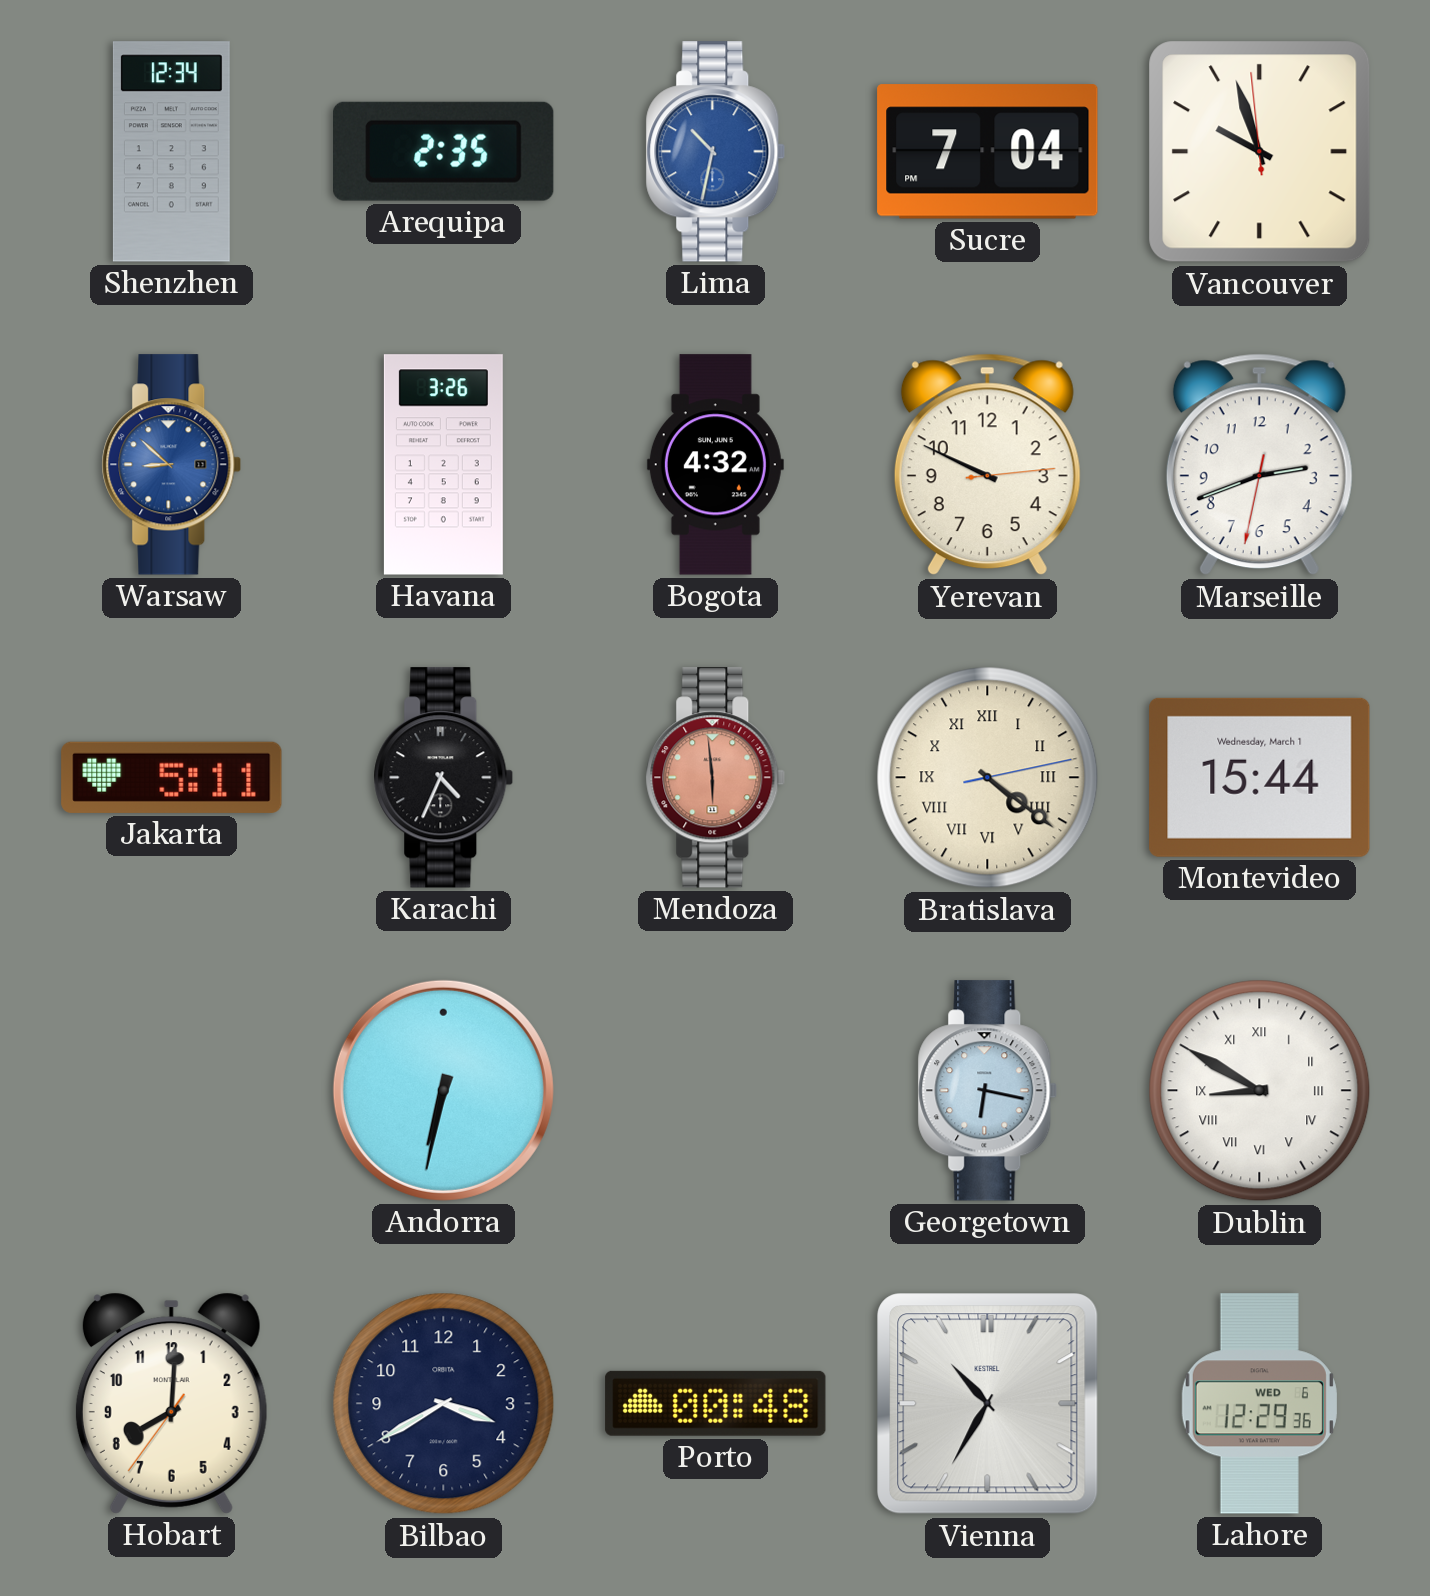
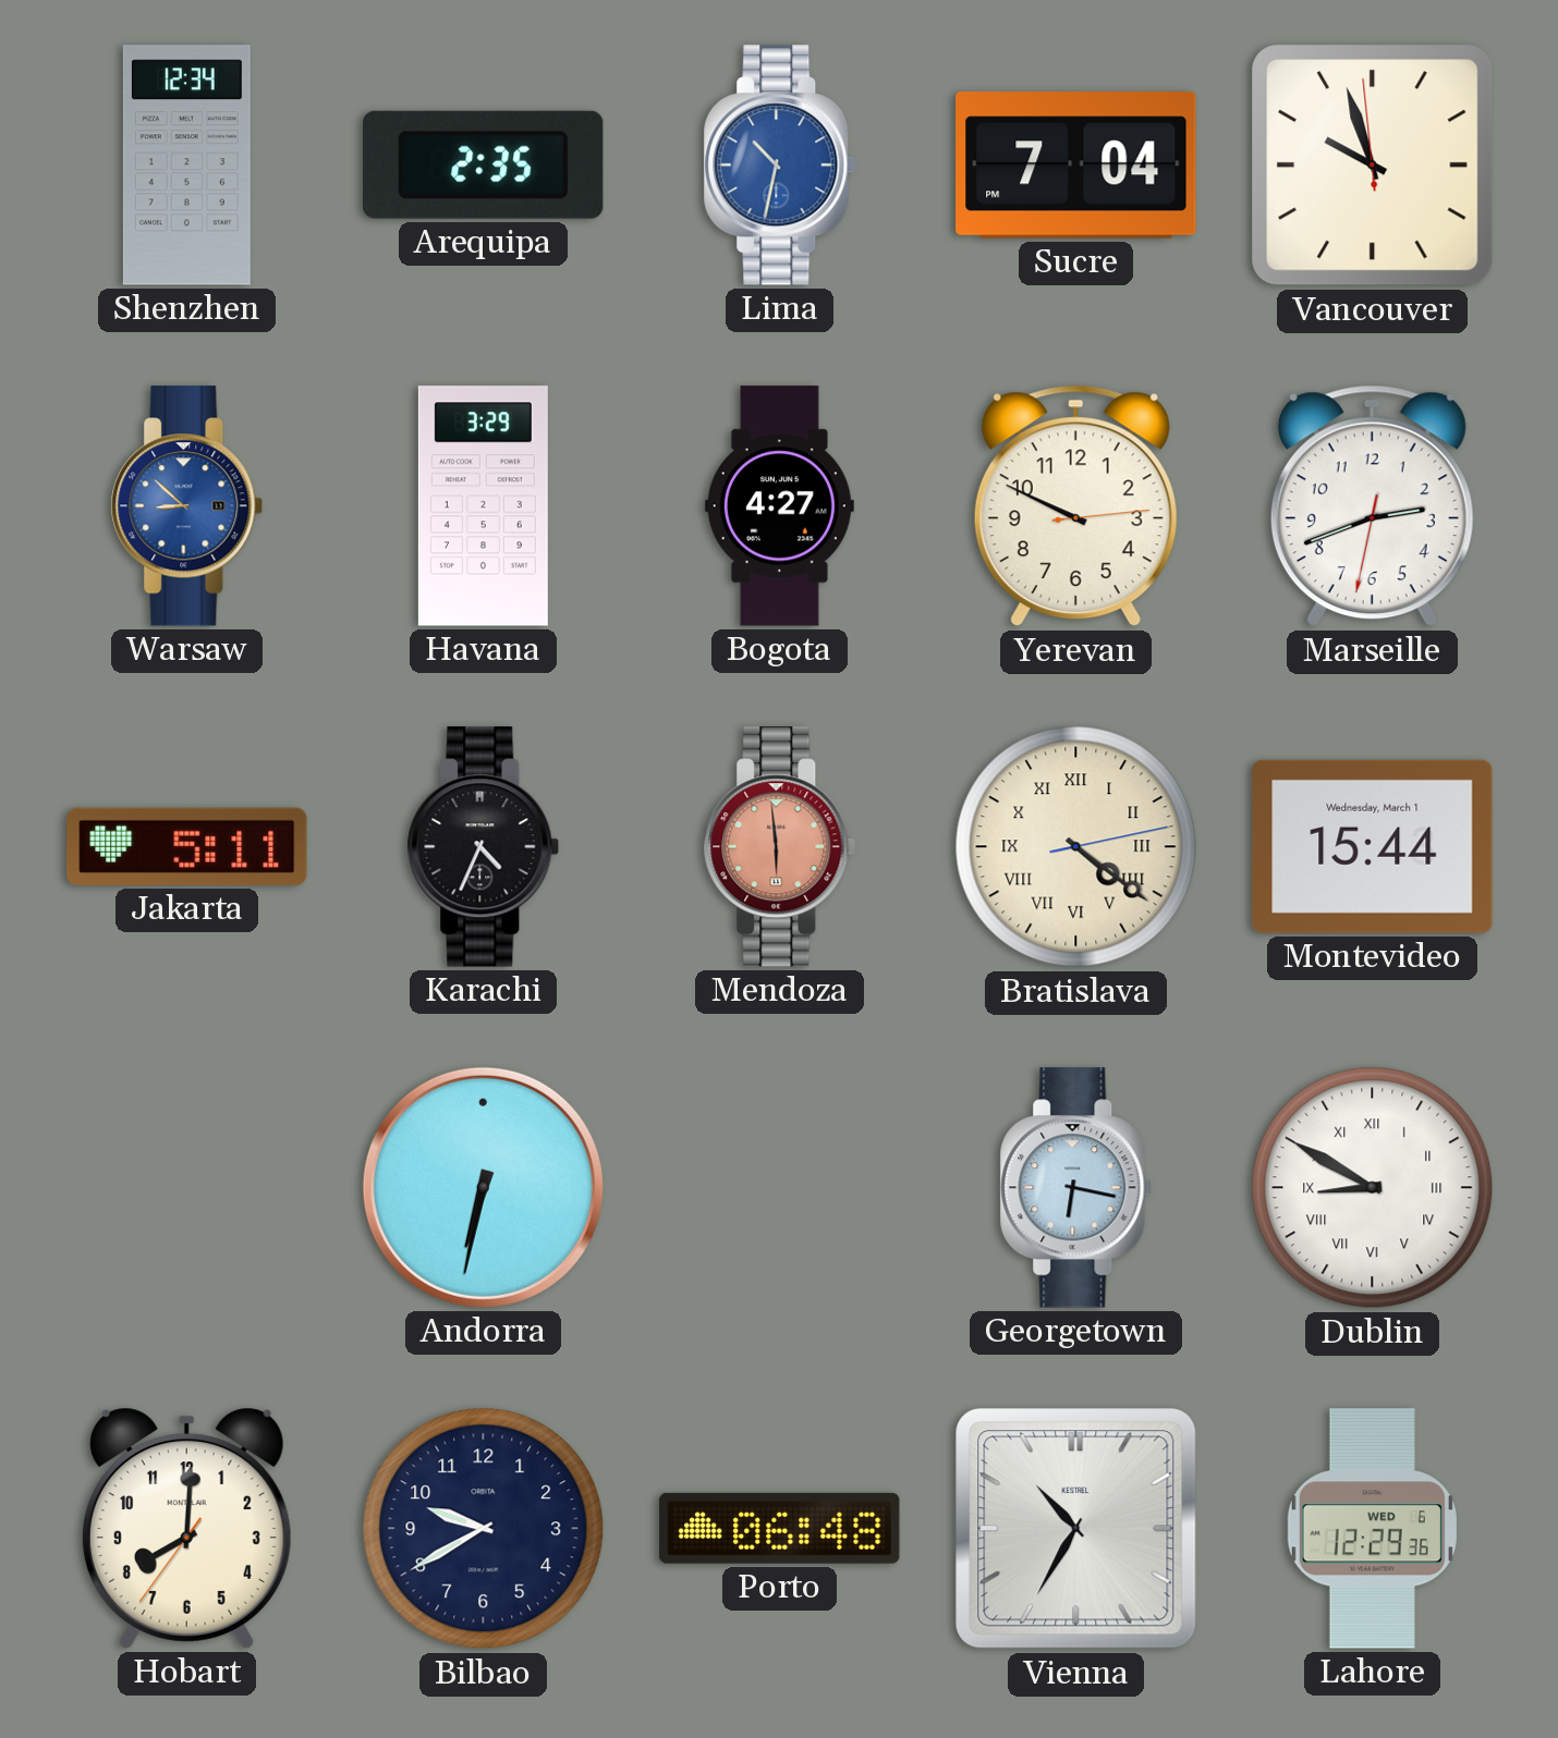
Havana: 3:26 -> 3:29
Bogota: 4:32 -> 4:27
Bilbao: 3:40 -> 9:40
Porto: 00:48 -> 06:48
